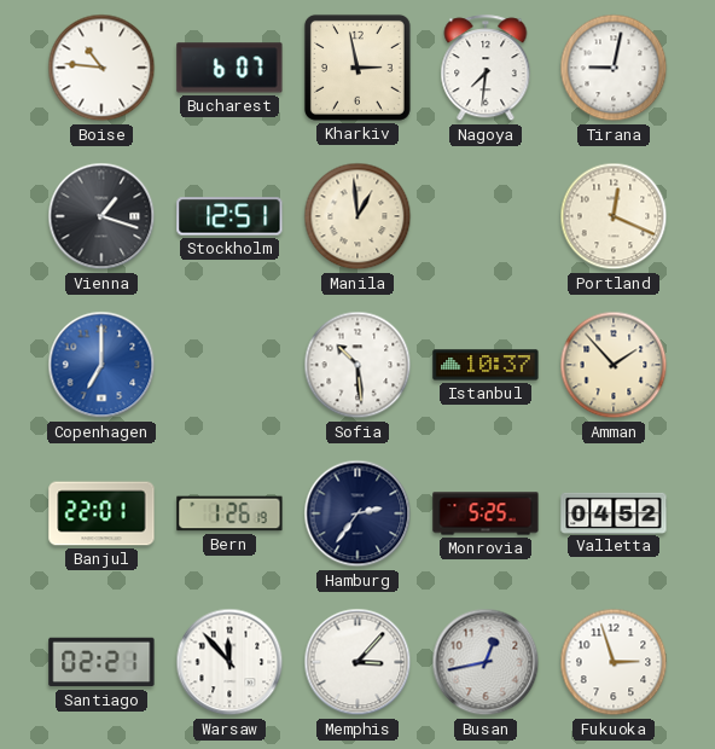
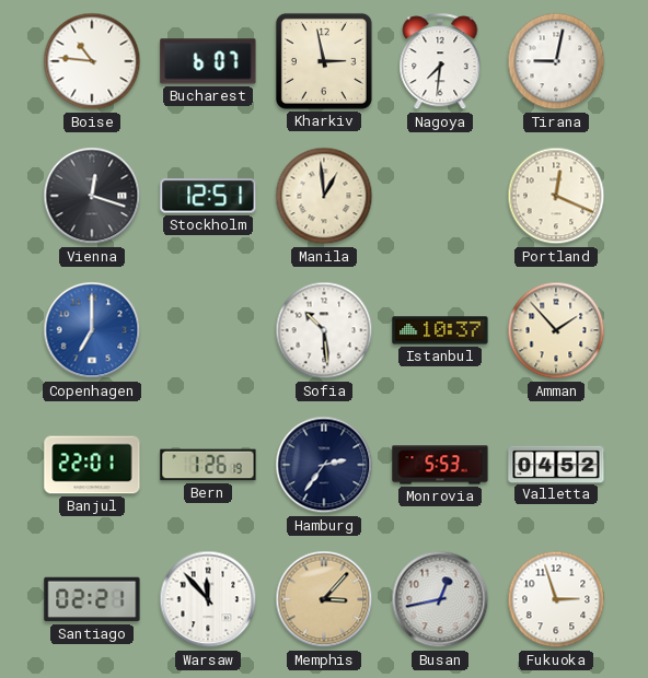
Vienna: 1:18 -> 12:18
Monrovia: 5:25 -> 5:53
Memphis dial: white -> champagne
